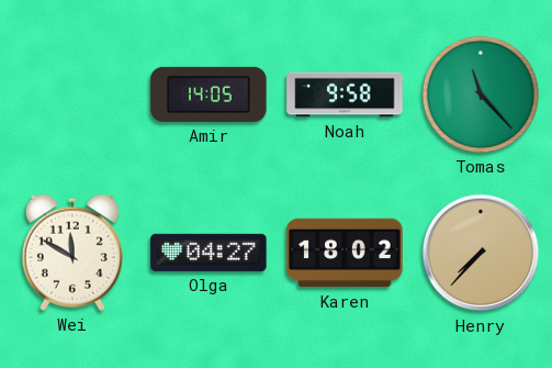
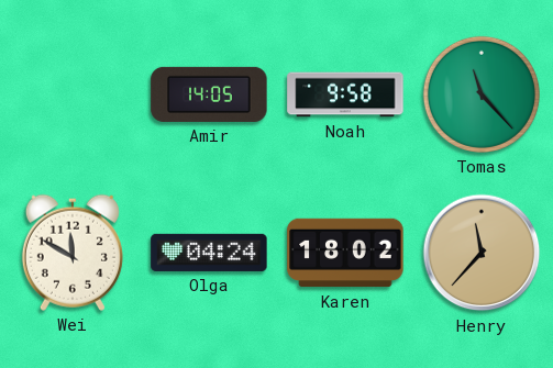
Olga: 04:27 -> 04:24
Henry: 7:37 -> 11:37
